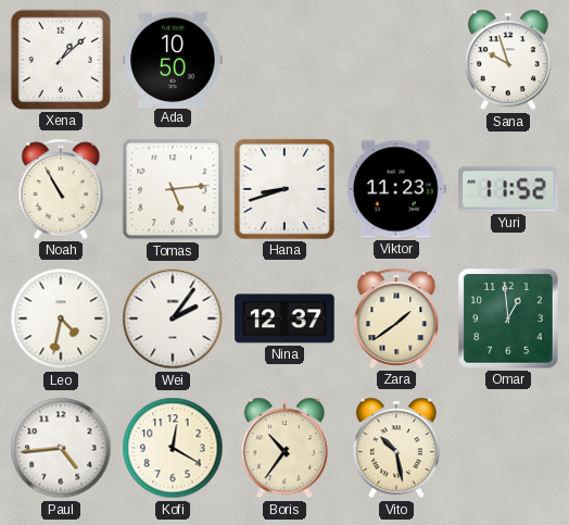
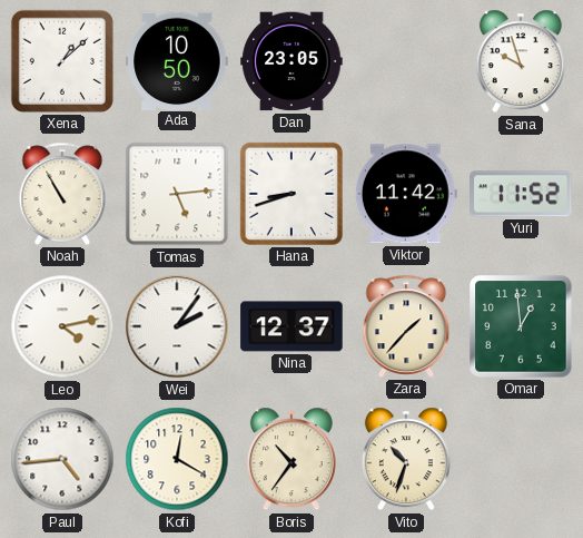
Dan: none -> 23:05
Viktor: 11:23 -> 11:42
Leo: 4:32 -> 4:13
Zara: 1:39 -> 1:37
Vito: 10:28 -> 10:33
